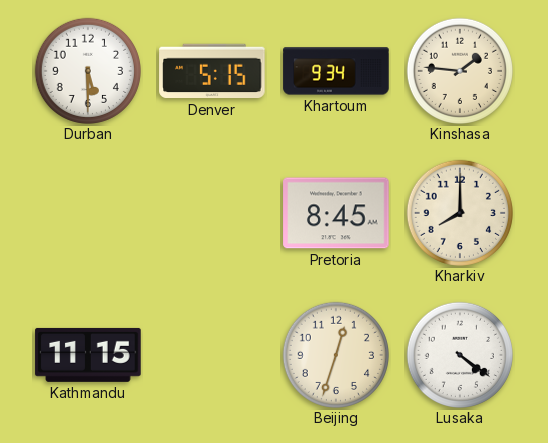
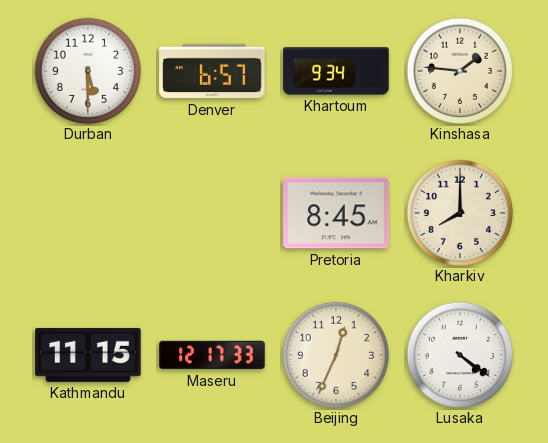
Denver: 5:15 -> 6:57
Maseru: none -> 12:17
Beijing: 12:33 -> 12:34
